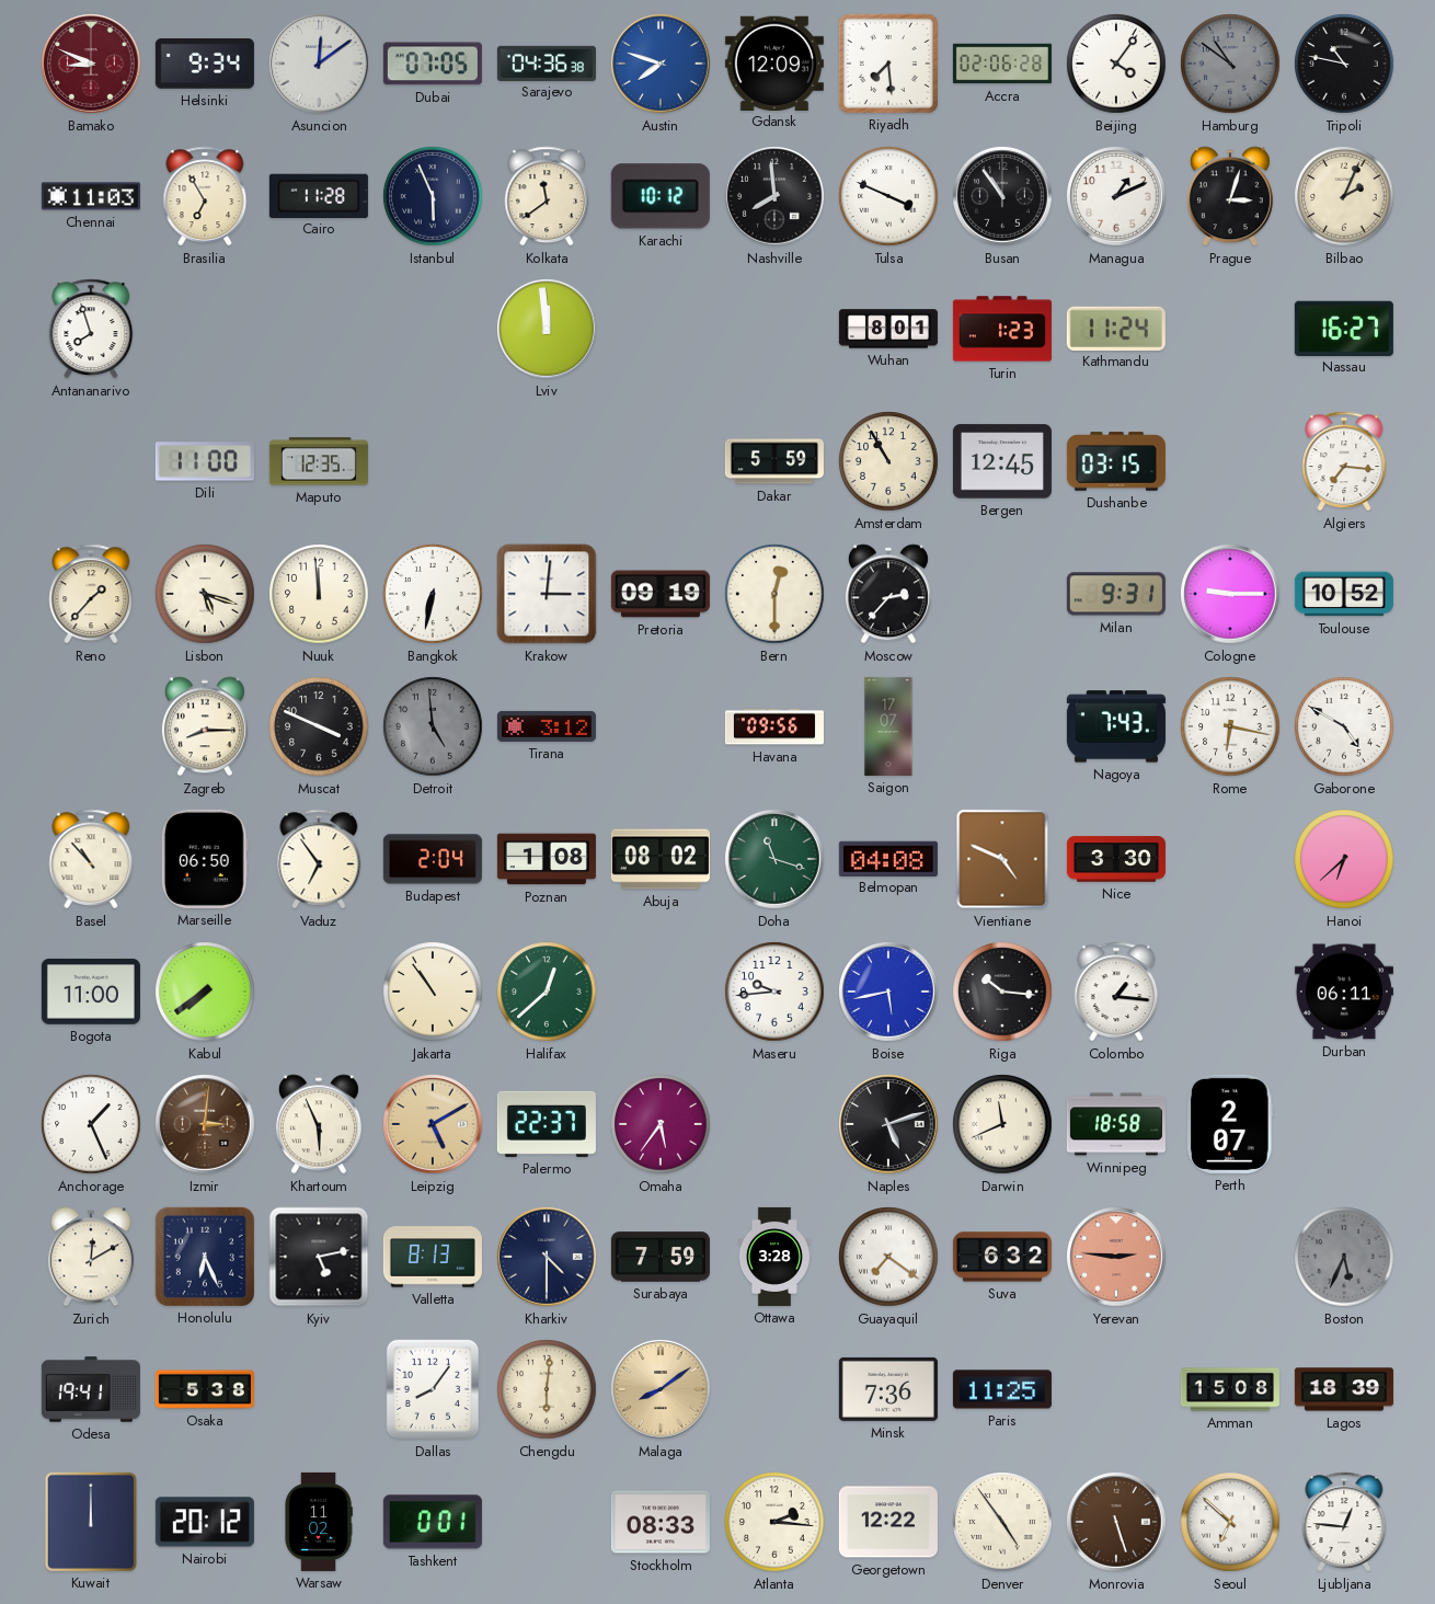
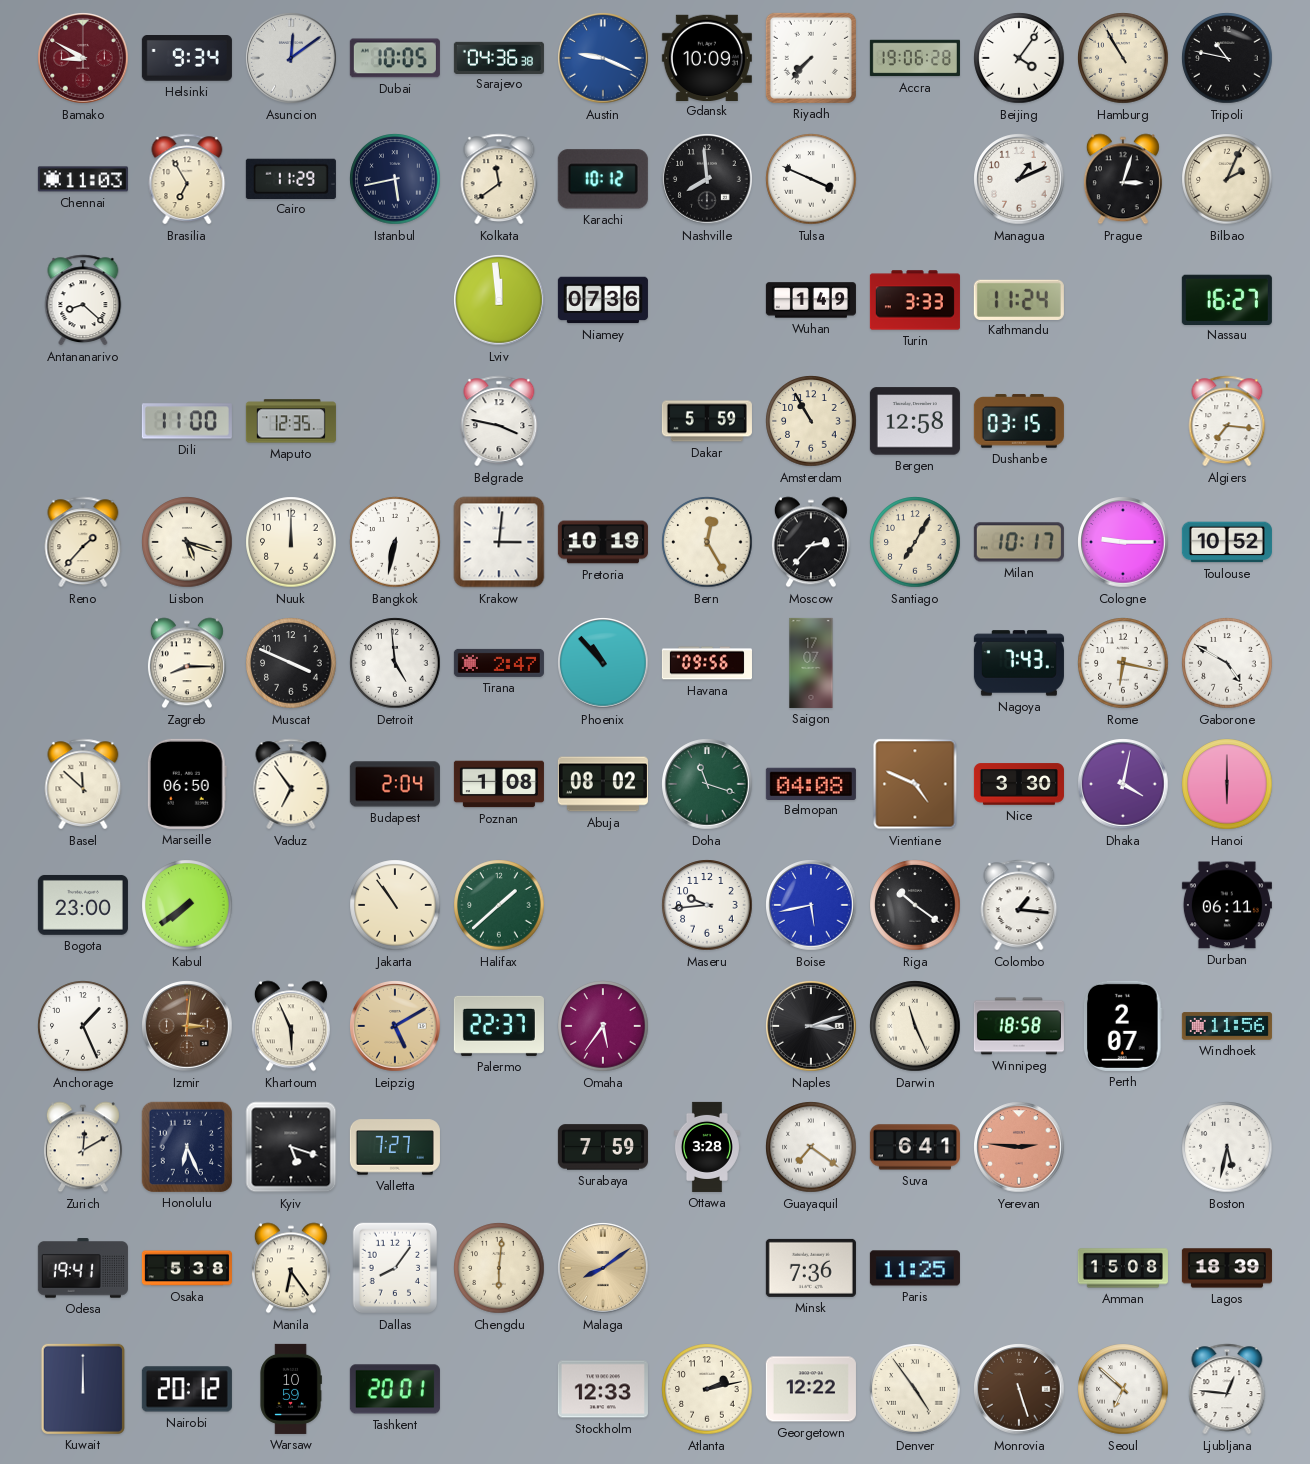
Bamako: 8:49 -> 8:50
Dubai: 07:05 -> 10:05
Austin: 7:48 -> 9:19
Gdansk: 12:09 -> 10:09
Riyadh: 7:29 -> 7:37
Accra: 02:06 -> 19:06
Hamburg: 10:51 -> 10:55
Hamburg dial: grey -> cream
Cairo: 11:28 -> 11:29
Istanbul: 5:56 -> 5:43
Busan: 10:54 -> none
Antananarivo: 7:57 -> 8:22
Niamey: none -> 07:36
Wuhan: 8:01 -> 1:49
Turin: 1:23 -> 3:33
Belgrade: none -> 3:47
Bergen: 12:45 -> 12:58
Nuuk: 11:59 -> 12:00
Pretoria: 09:19 -> 10:19
Bern: 12:30 -> 12:25
Santiago: none -> 7:05
Milan: 9:31 -> 10:17
Detroit dial: grey -> white
Tirana: 3:12 -> 2:47
Phoenix: none -> 10:53
Basel: 10:53 -> 11:52
Dhaka: none -> 4:02
Hanoi: 6:38 -> 6:00
Bogota: 11:00 -> 23:00
Halifax: 12:38 -> 1:38
Riga: 10:16 -> 10:21
Naples: 5:12 -> 3:12
Darwin: 11:41 -> 11:26
Windhoek: none -> 11:56
Kyiv: 5:13 -> 5:18
Valletta: 8:13 -> 7:27
Kharkiv: 4:30 -> none
Suva: 6:32 -> 6:41
Boston: 5:34 -> 5:32
Boston dial: grey -> white
Manila: none -> 6:24
Warsaw: 11:02 -> 10:59
Tashkent: 0:01 -> 20:01
Stockholm: 08:33 -> 12:33
Atlanta: 2:16 -> 2:13
